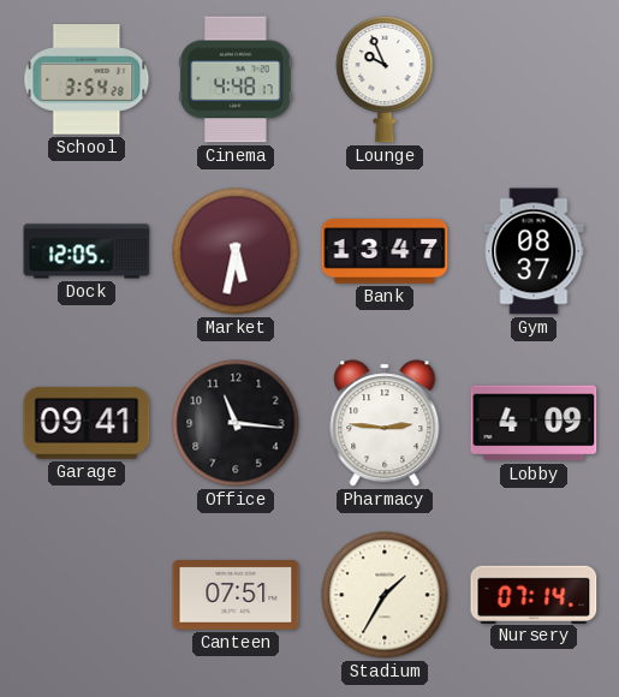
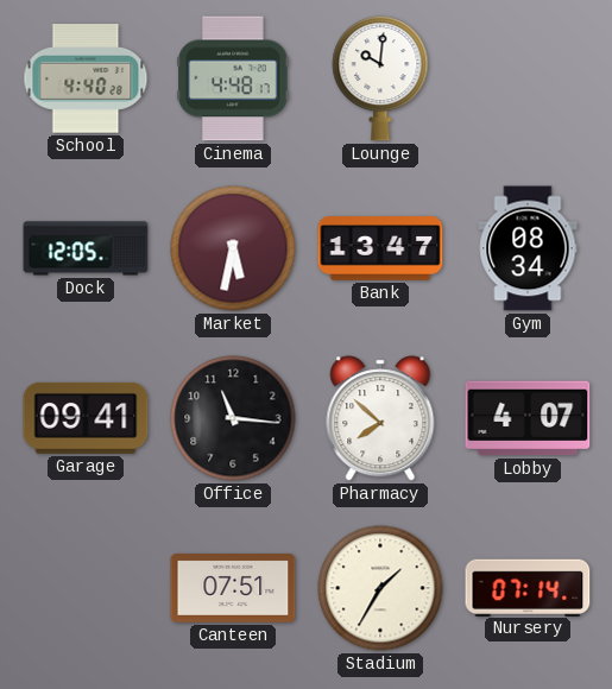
School: 3:54 -> 4:40
Lounge: 9:56 -> 10:01
Gym: 08:37 -> 08:34
Pharmacy: 2:46 -> 7:52
Lobby: 4:09 -> 4:07
